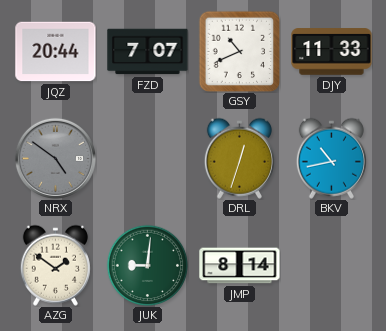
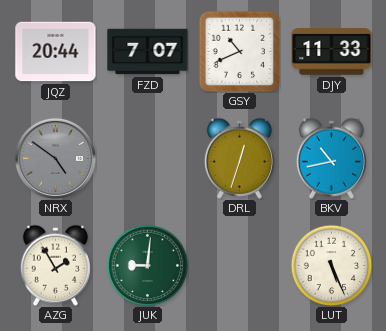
AZG: 1:51 -> 1:55
JMP: 8:14 -> none
LUT: none -> 5:26
